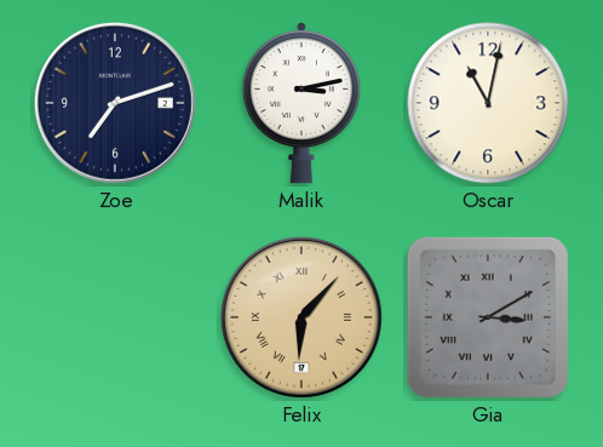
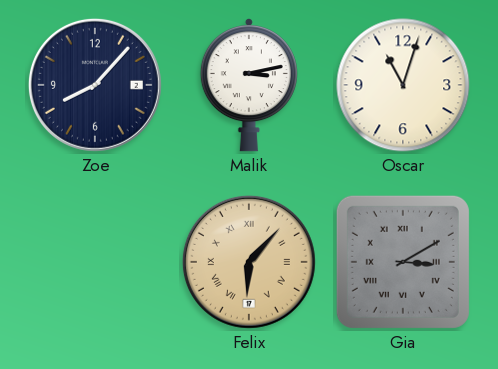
Zoe: 7:12 -> 8:07
Oscar: 11:02 -> 11:03
